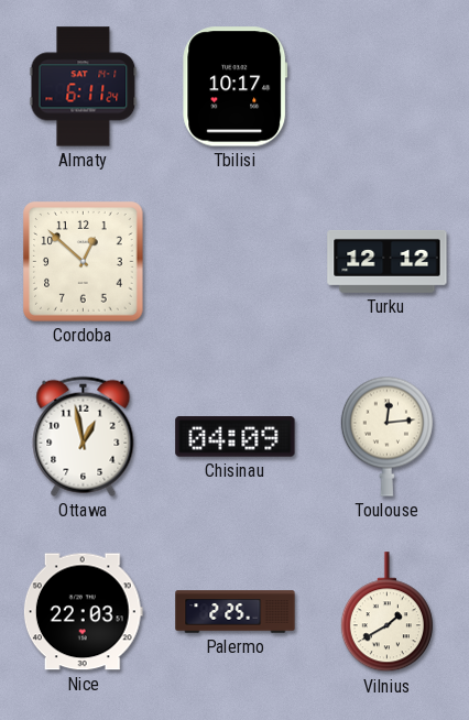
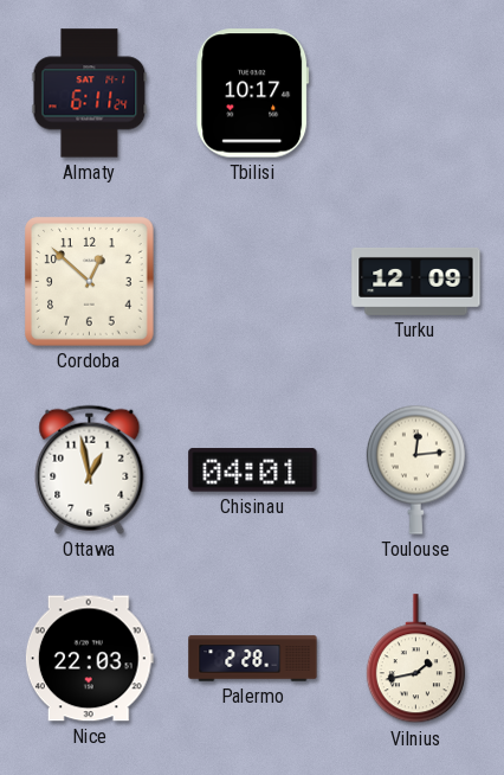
Turku: 12:12 -> 12:09
Chisinau: 04:09 -> 04:01
Palermo: 2:25 -> 2:28
Vilnius: 1:40 -> 1:43
